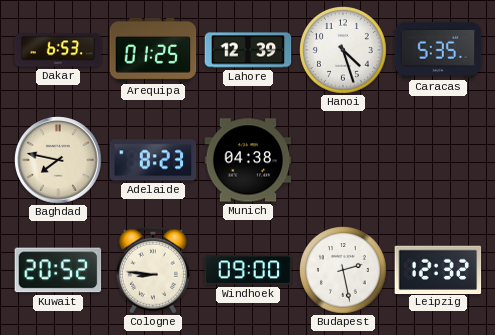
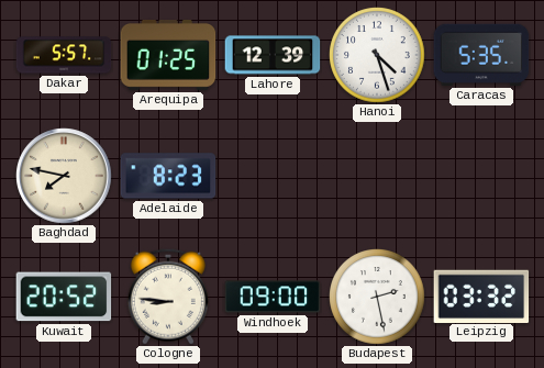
Dakar: 6:53 -> 5:57
Munich: 04:38 -> none
Leipzig: 12:32 -> 03:32
